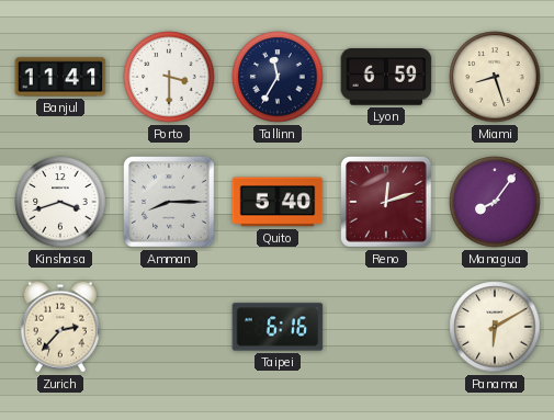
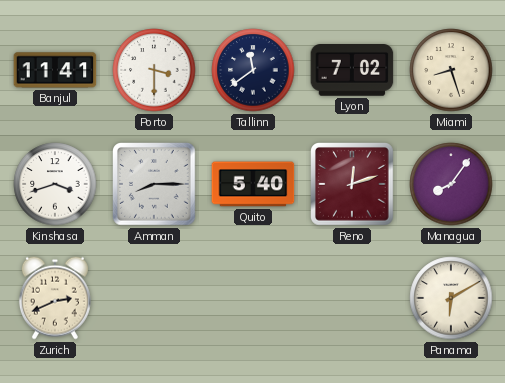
Tallinn: 11:35 -> 11:39
Lyon: 6:59 -> 7:02
Zurich: 2:37 -> 2:41
Taipei: 6:16 -> none
